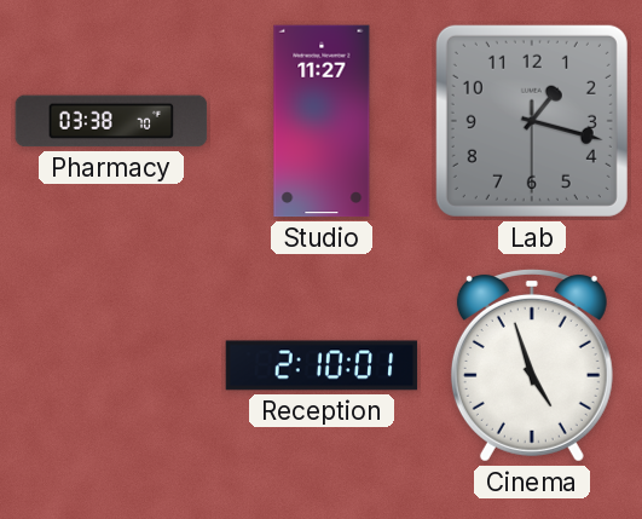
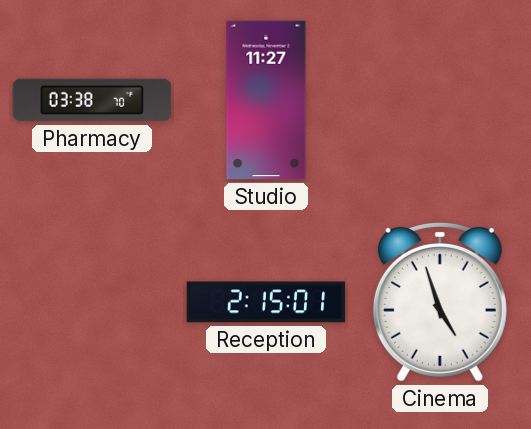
Lab: 1:17 -> none
Reception: 2:10 -> 2:15
